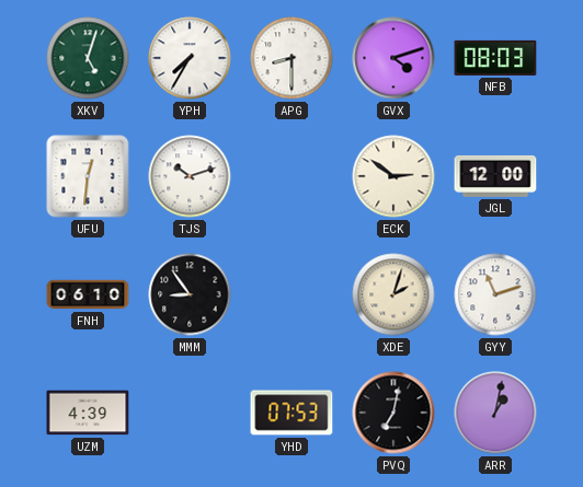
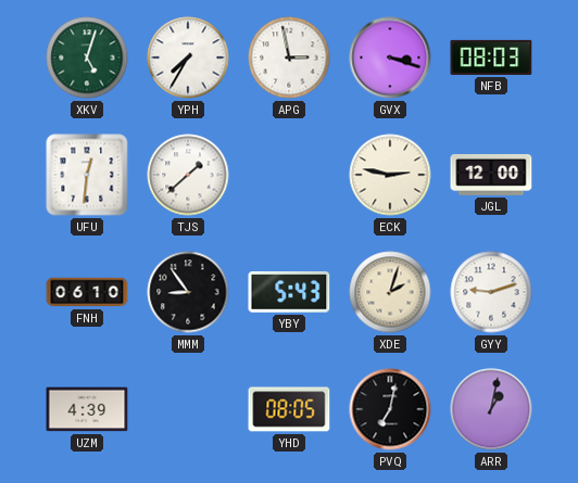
APG: 8:30 -> 2:58
GVX: 4:12 -> 3:18
TJS: 10:12 -> 1:38
ECK: 2:51 -> 2:47
YBY: none -> 5:43
GYY: 11:12 -> 9:12
YHD: 07:53 -> 08:05
